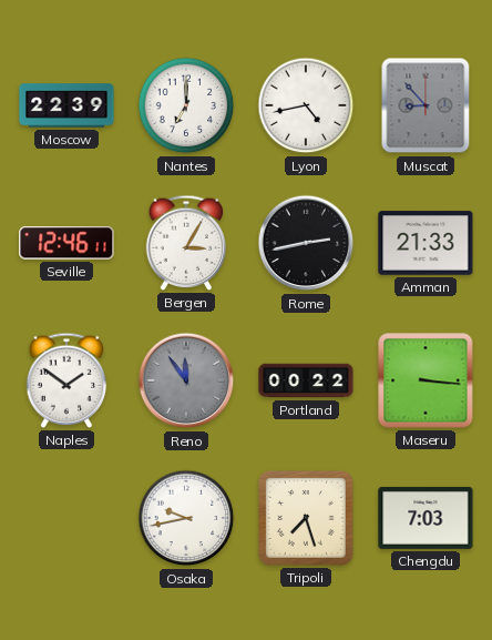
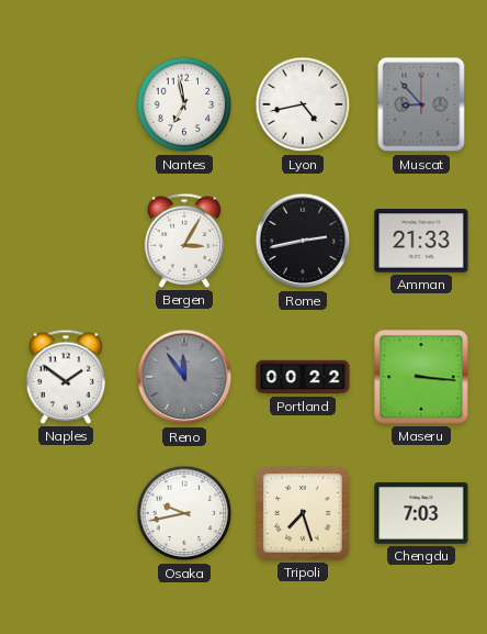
Moscow: 22:39 -> none
Nantes: 7:00 -> 6:58
Seville: 12:46 -> none
